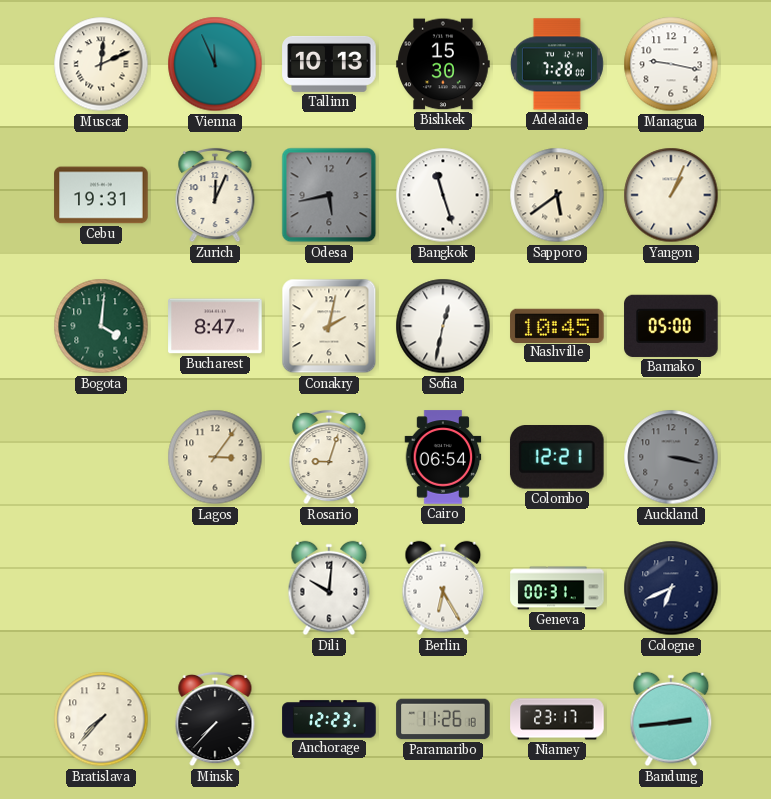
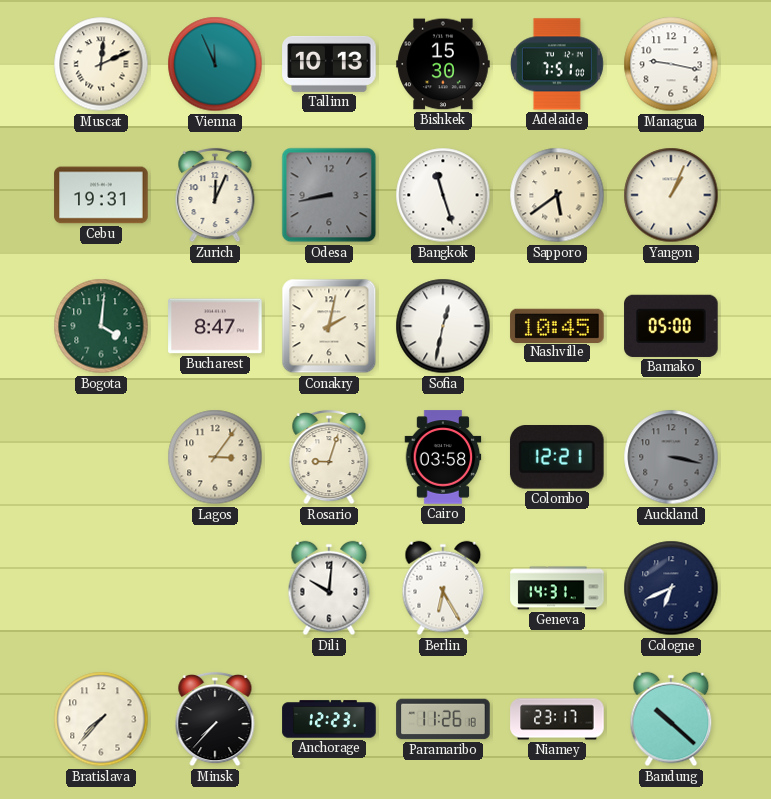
Adelaide: 7:28 -> 7:51
Odesa: 5:43 -> 8:43
Cairo: 06:54 -> 03:58
Geneva: 00:31 -> 14:31
Bandung: 2:44 -> 10:22
